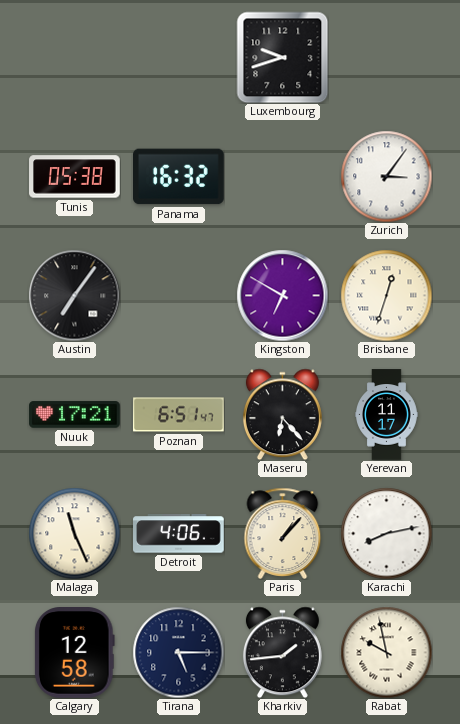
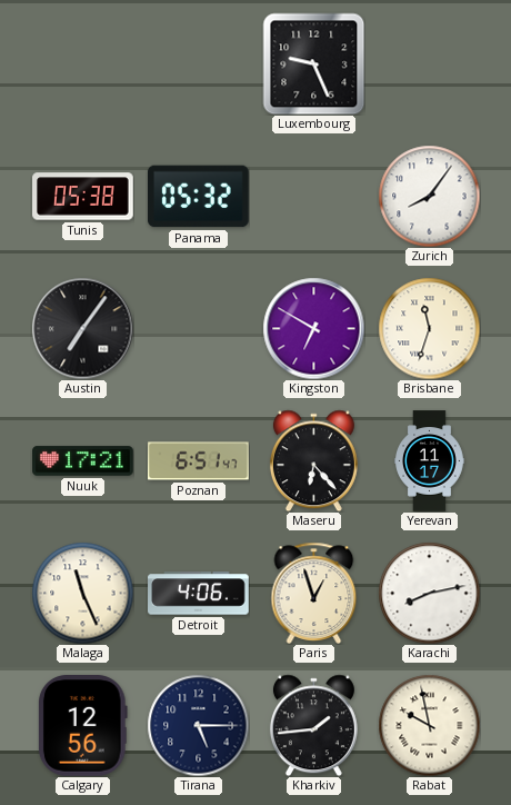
Luxembourg: 9:42 -> 9:26
Panama: 16:32 -> 05:32
Zurich: 3:06 -> 8:06
Brisbane: 12:33 -> 11:33
Paris: 1:07 -> 12:57
Calgary: 12:58 -> 12:56
